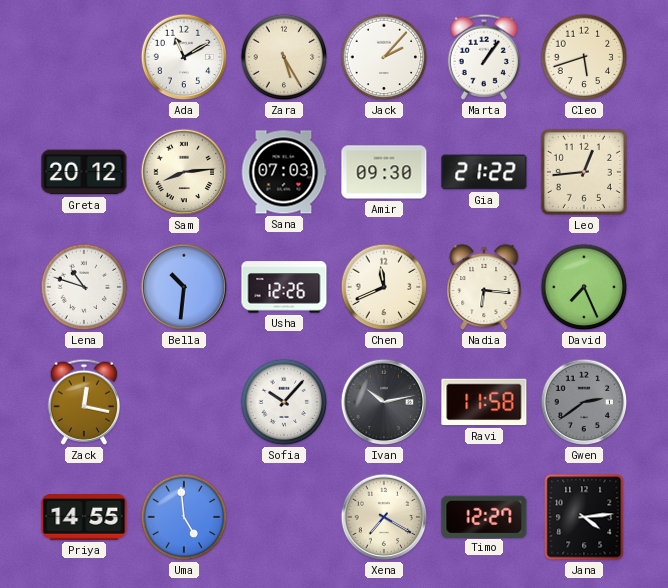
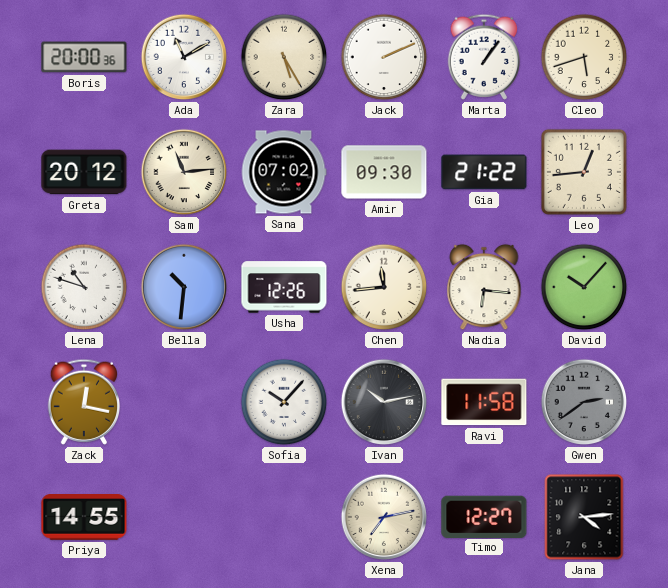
Boris: none -> 20:00
Jack: 2:07 -> 2:11
Sam: 8:14 -> 11:14
Sana: 07:03 -> 07:02
Chen: 11:41 -> 11:44
David: 7:26 -> 10:07
Uma: 4:59 -> none
Xena: 7:20 -> 7:13
